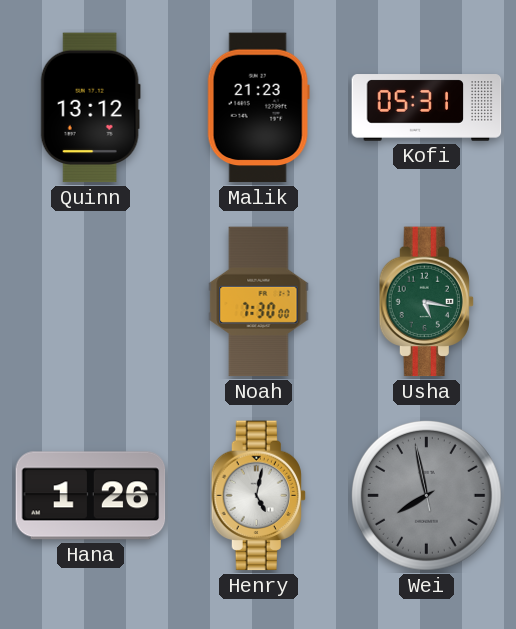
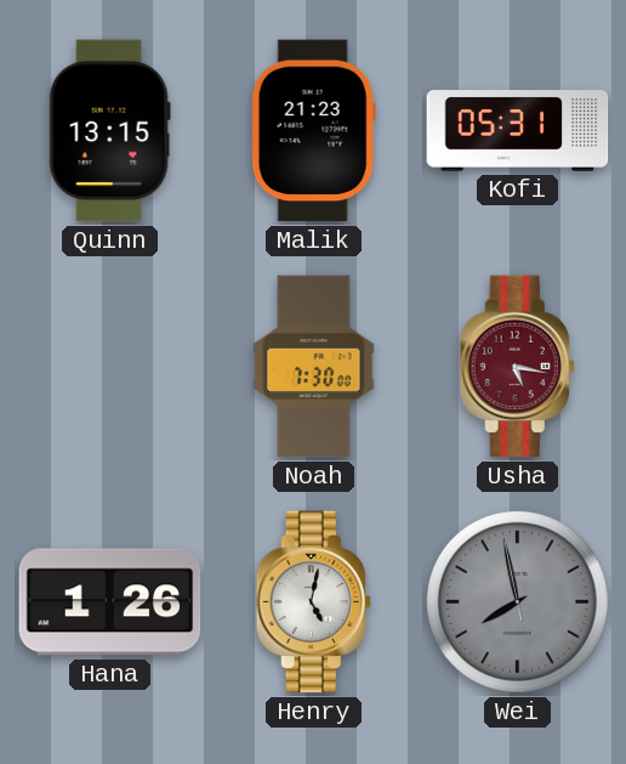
Quinn: 13:12 -> 13:15
Usha dial: green -> burgundy
